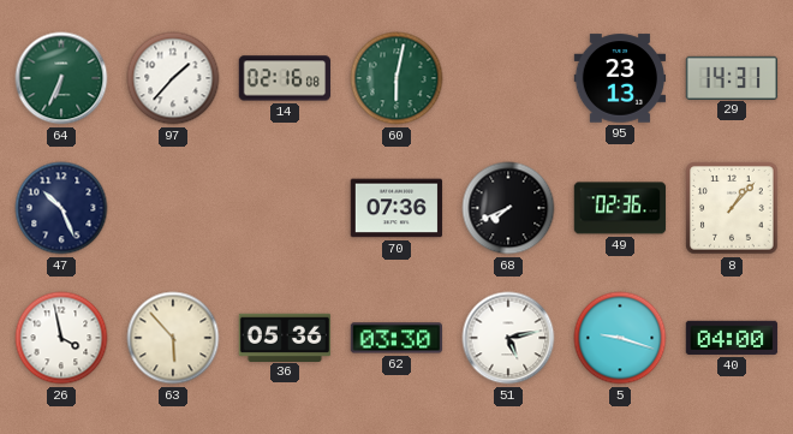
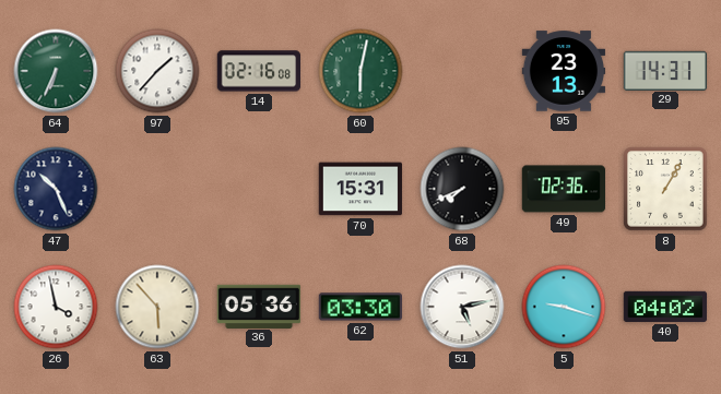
70: 07:36 -> 15:31
8: 1:07 -> 1:05
40: 04:00 -> 04:02
